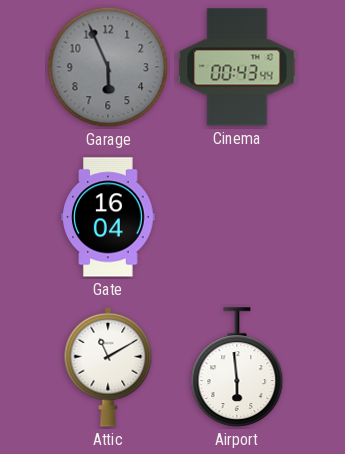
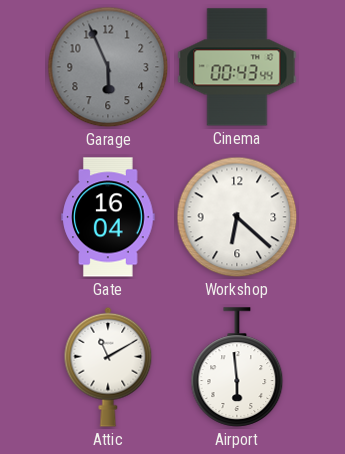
Workshop: none -> 6:22
